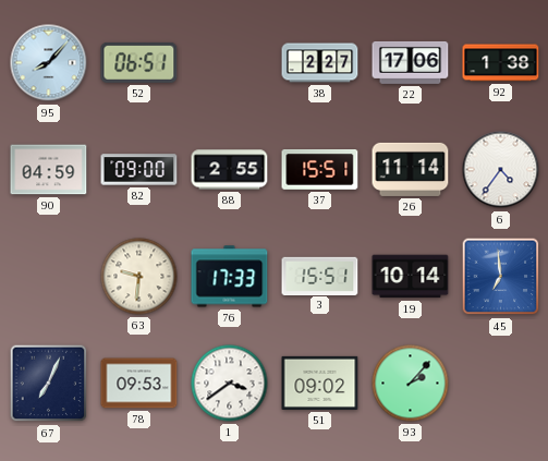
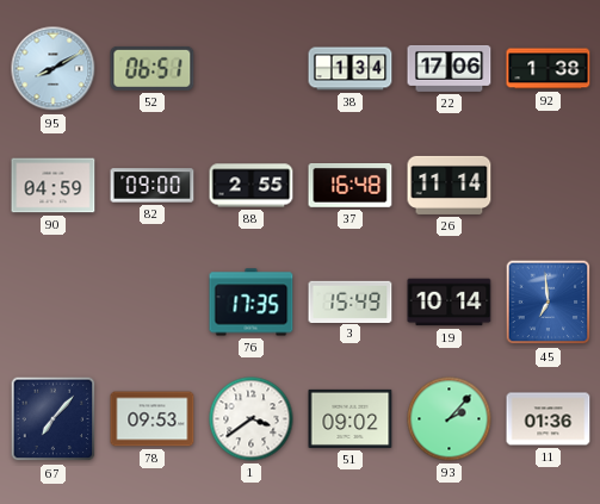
95: 8:07 -> 8:10
38: 2:27 -> 1:34
37: 15:51 -> 16:48
6: 4:36 -> none
63: 9:31 -> none
76: 17:33 -> 17:35
3: 15:51 -> 15:49
67: 7:04 -> 7:07
11: none -> 01:36
